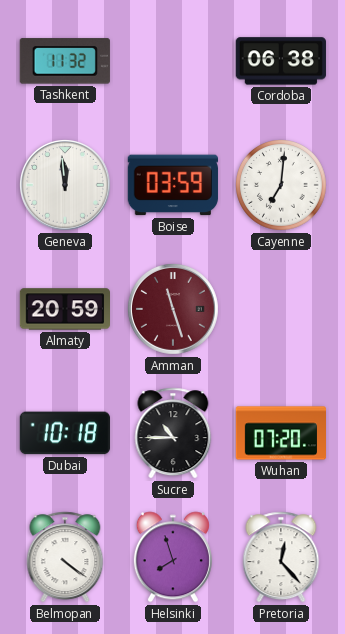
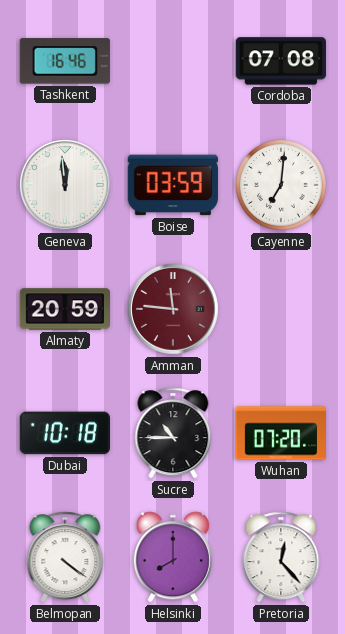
Tashkent: 11:32 -> 16:46
Cordoba: 06:38 -> 07:08
Amman: 11:27 -> 11:46
Helsinki: 7:57 -> 8:00
